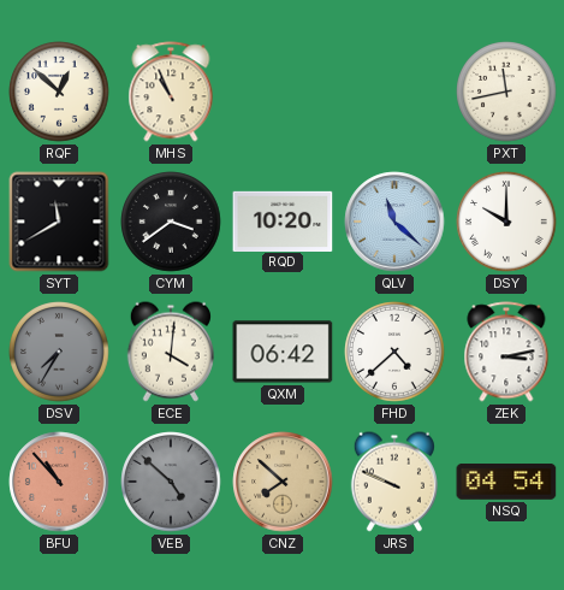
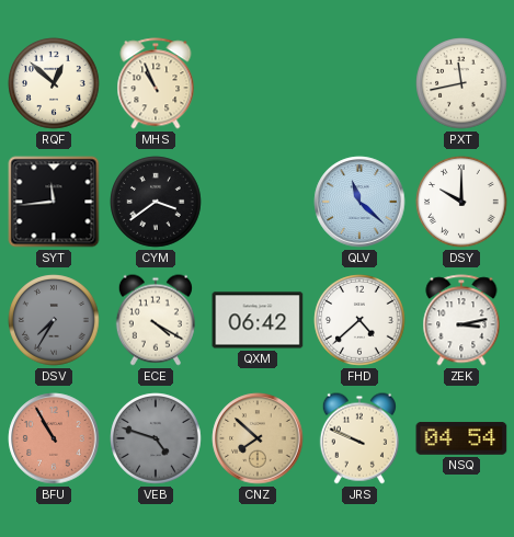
SYT: 11:40 -> 11:44
RQD: 10:20 -> none
ECE: 4:01 -> 4:20
BFU: 10:53 -> 10:55
VEB: 4:52 -> 4:48
